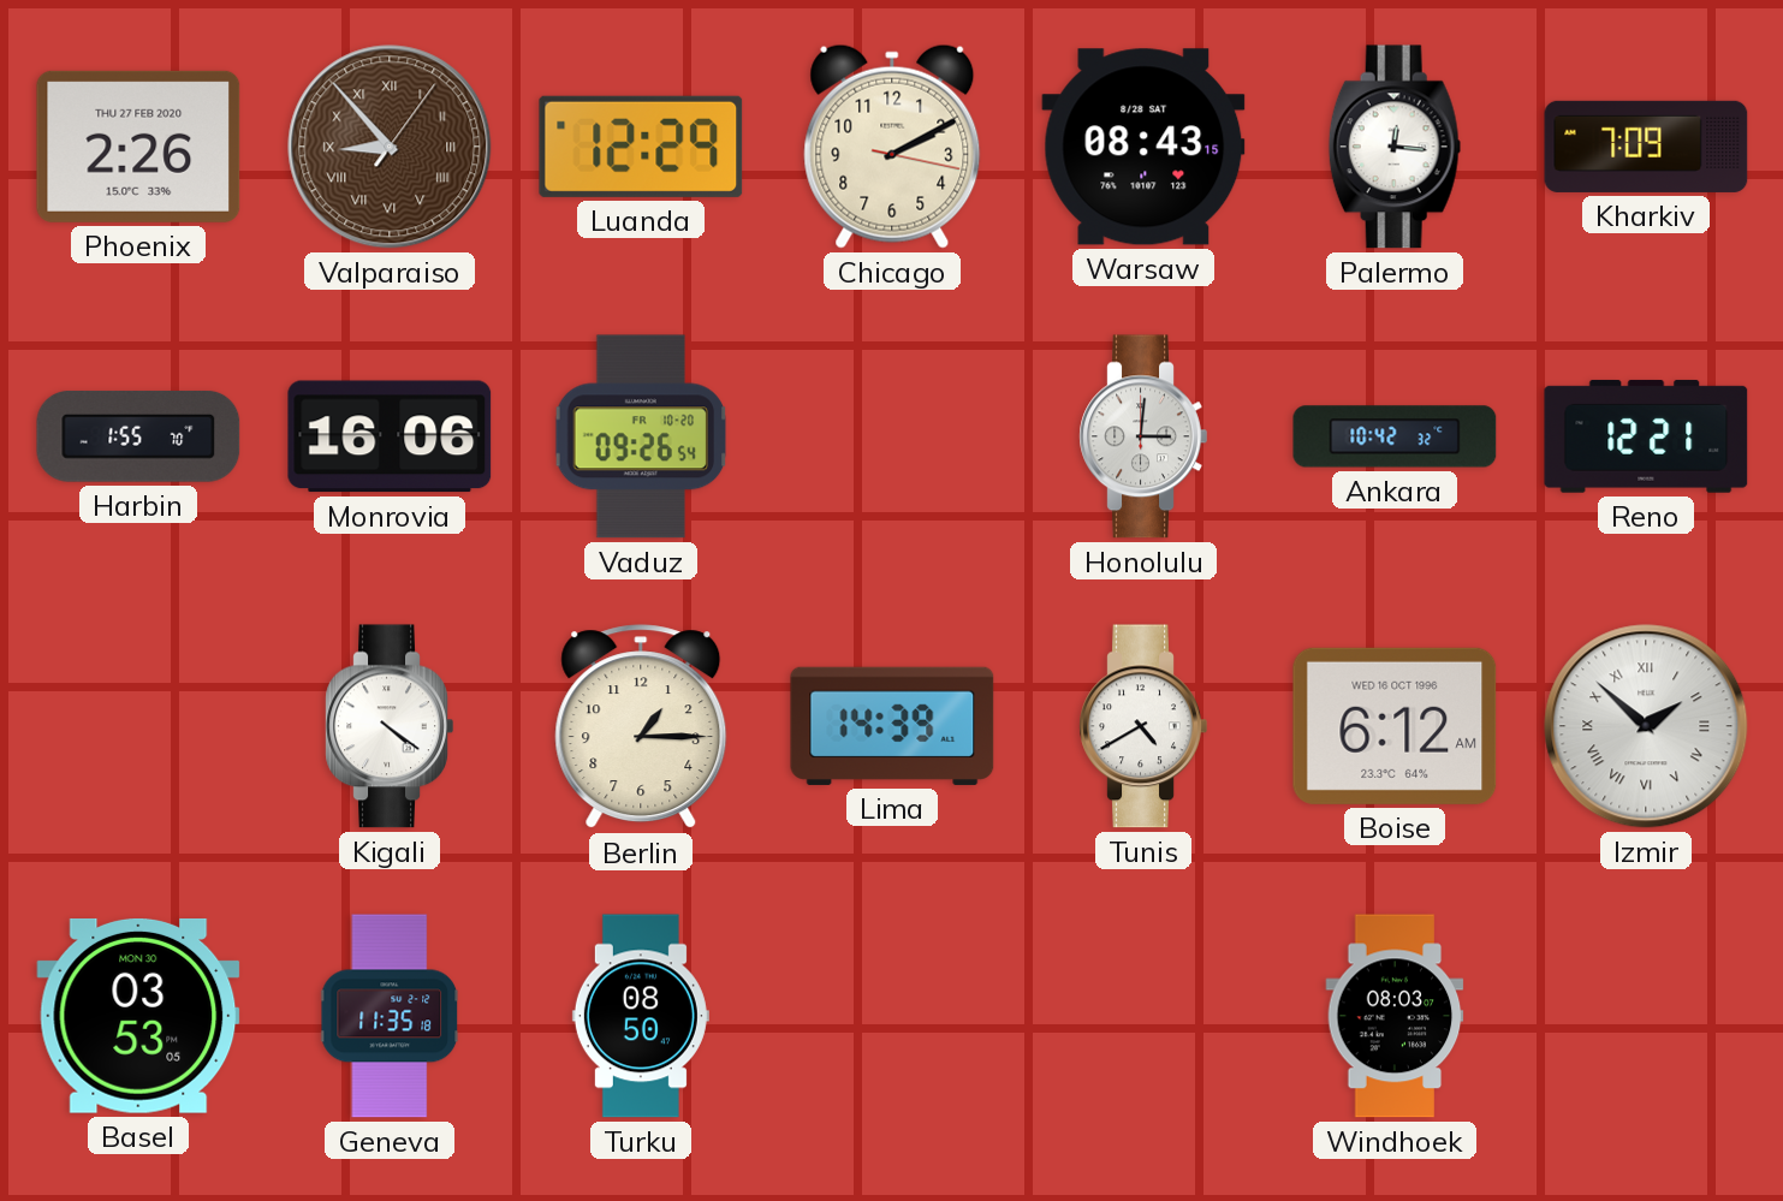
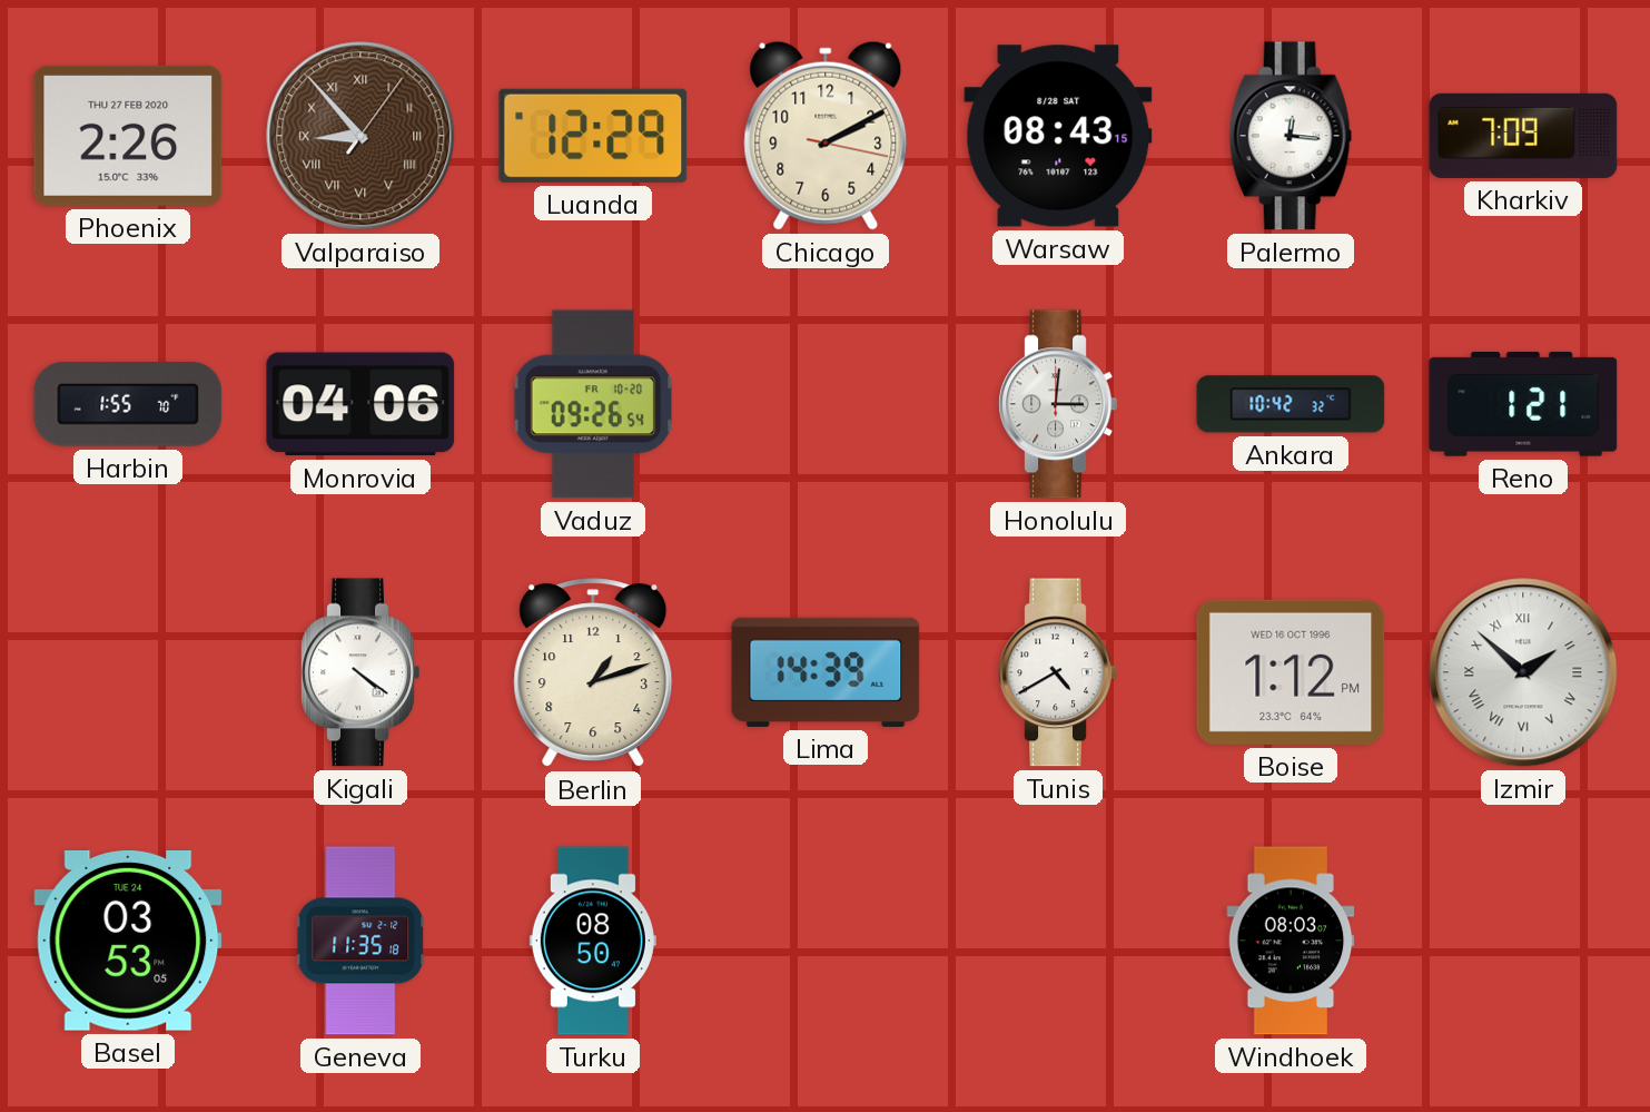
Monrovia: 16:06 -> 04:06
Reno: 12:21 -> 1:21
Berlin: 1:15 -> 1:12
Boise: 6:12 -> 1:12
Basel date: MON 30 -> TUE 24
